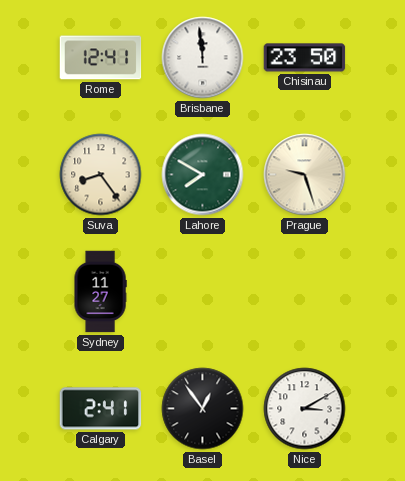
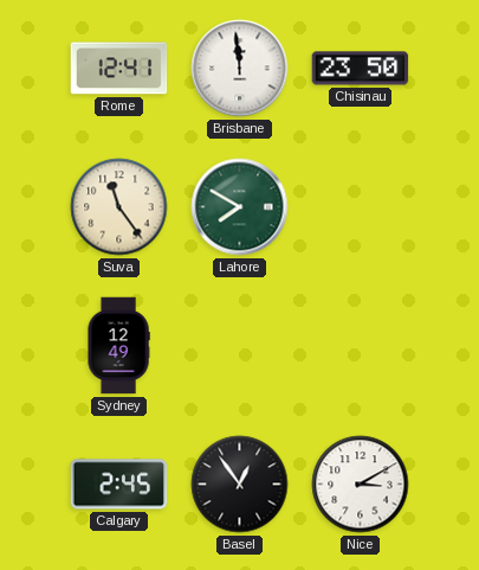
Suva: 8:24 -> 11:24
Prague: 9:27 -> none
Sydney: 11:27 -> 12:49
Calgary: 2:41 -> 2:45
